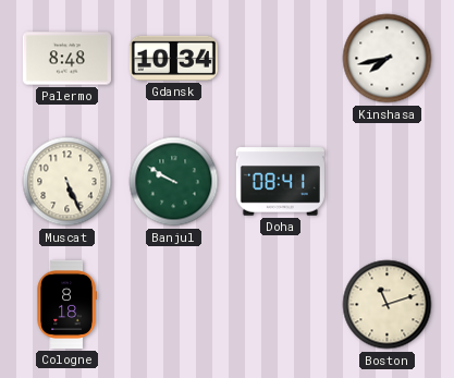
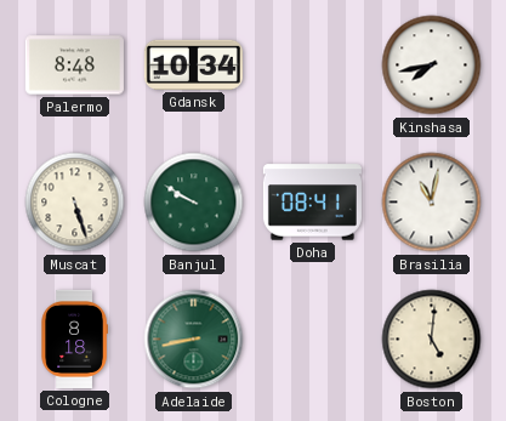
Muscat: 5:26 -> 5:27
Brasilia: none -> 11:02
Adelaide: none -> 8:43
Boston: 11:12 -> 5:01
